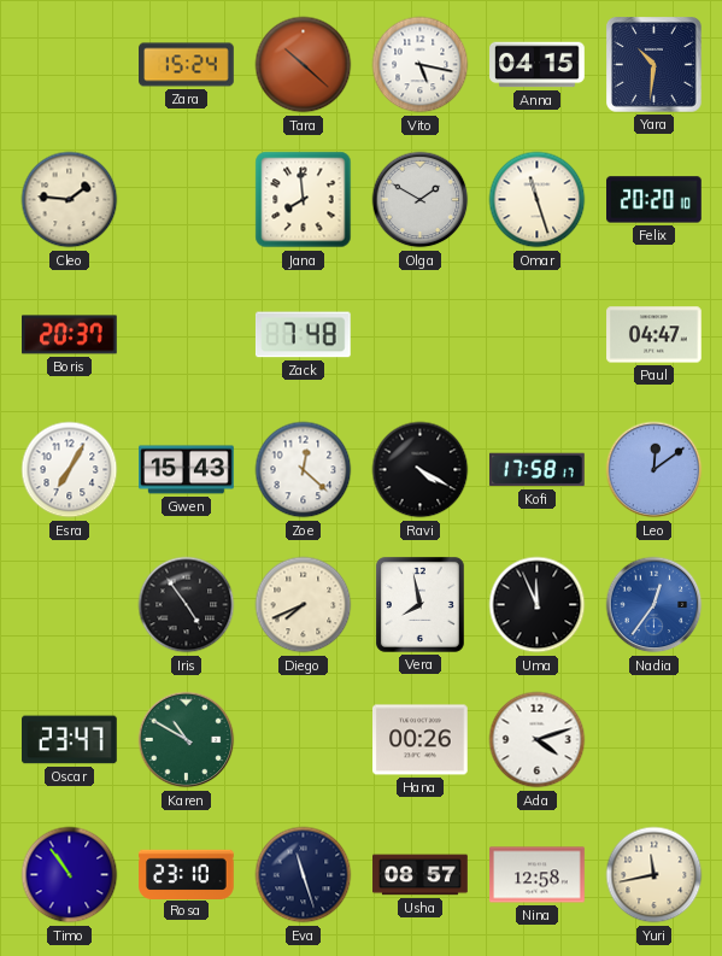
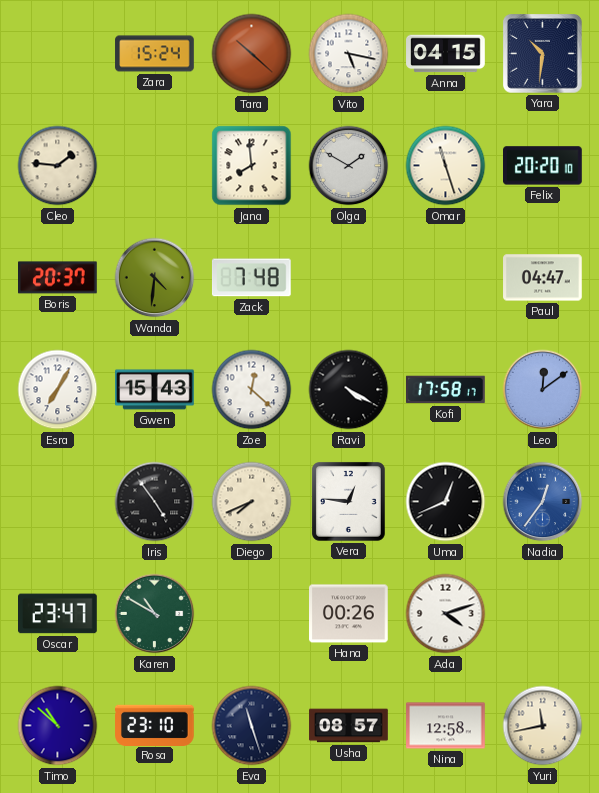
Wanda: none -> 4:31
Vera: 7:58 -> 12:46
Uma: 11:56 -> 12:41
Timo: 10:54 -> 10:52
